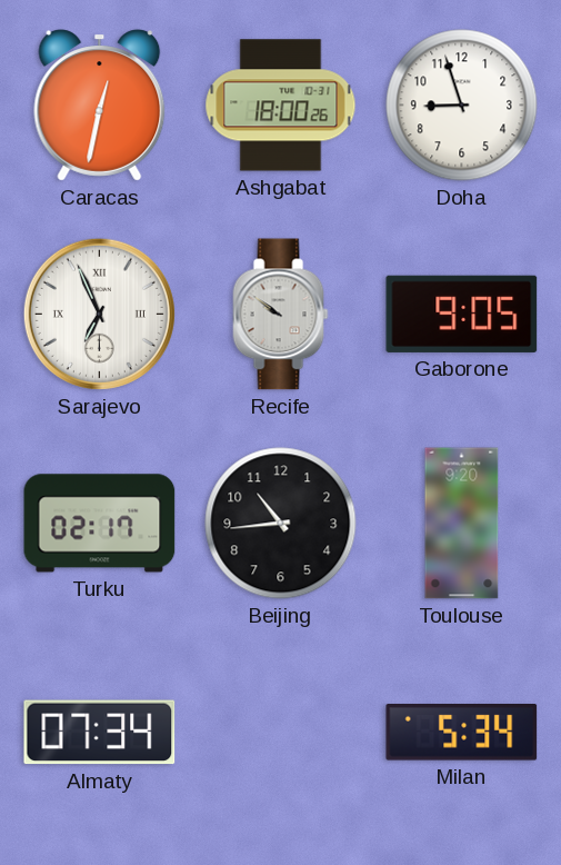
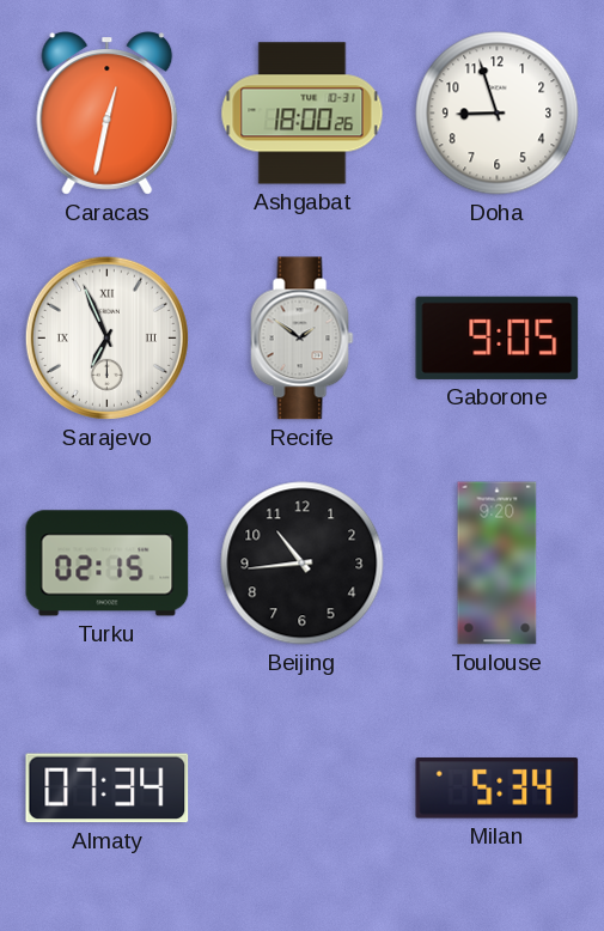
Recife: 9:51 -> 1:51
Turku: 02:17 -> 02:15
